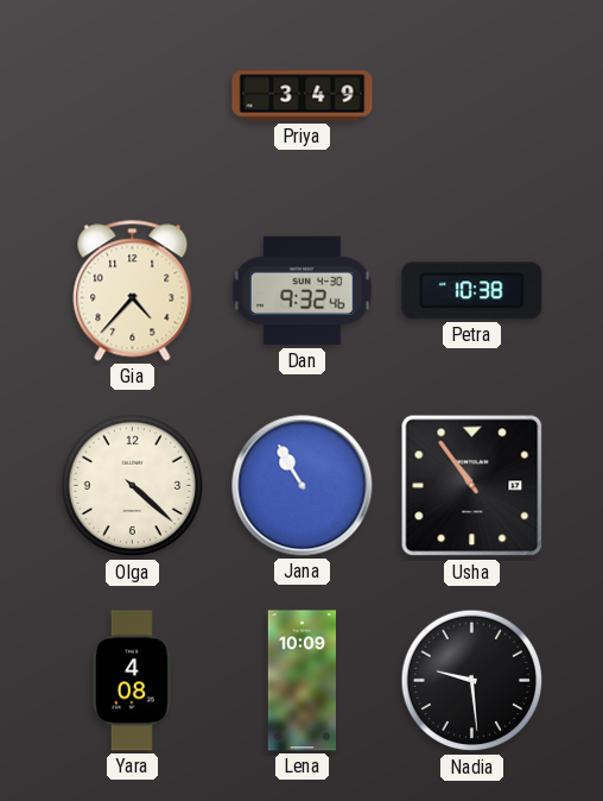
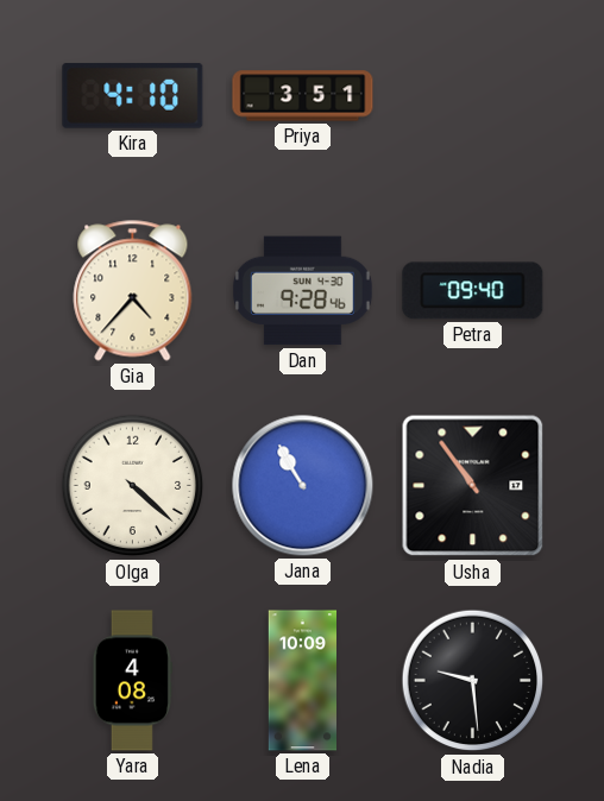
Kira: none -> 4:10
Priya: 3:49 -> 3:51
Dan: 9:32 -> 9:28
Petra: 10:38 -> 09:40
